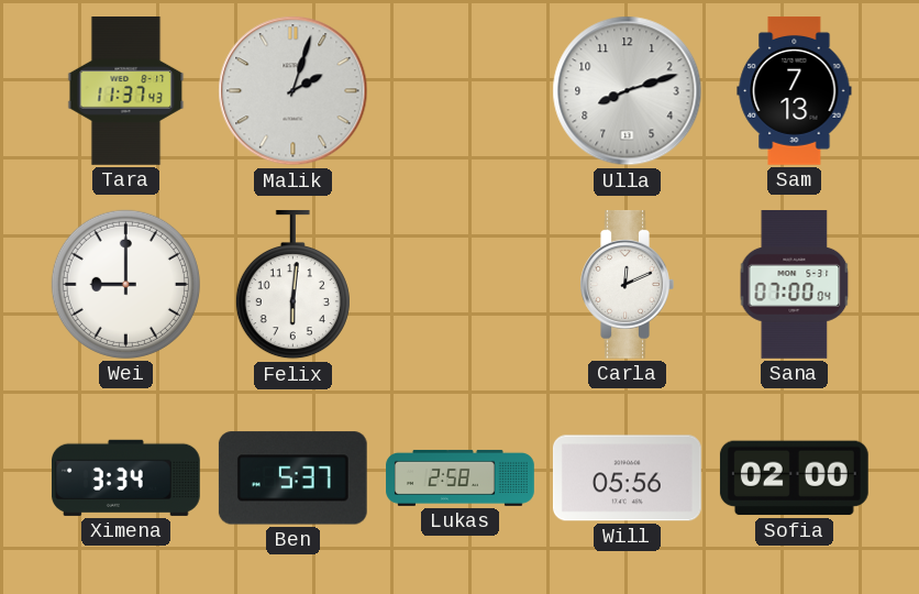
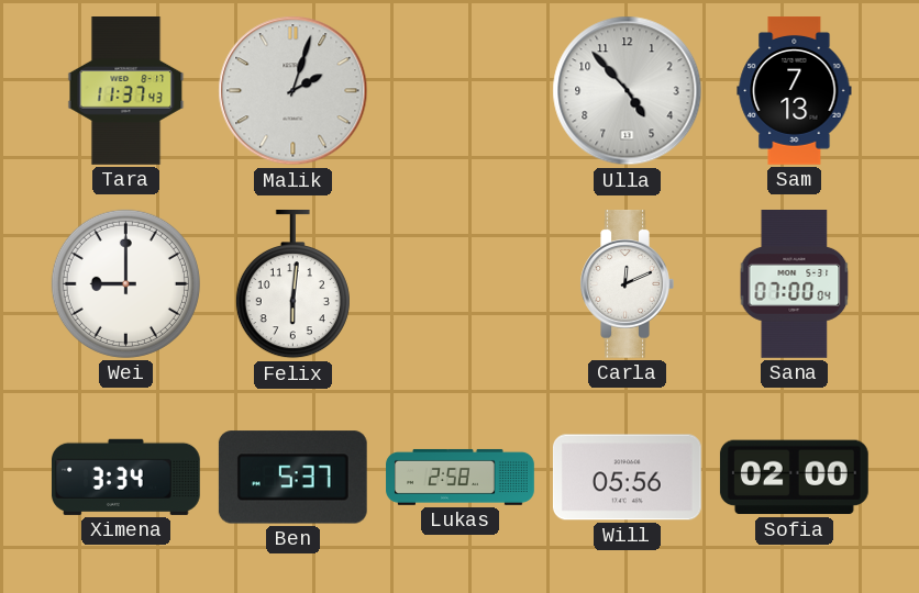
Ulla: 8:12 -> 4:53
